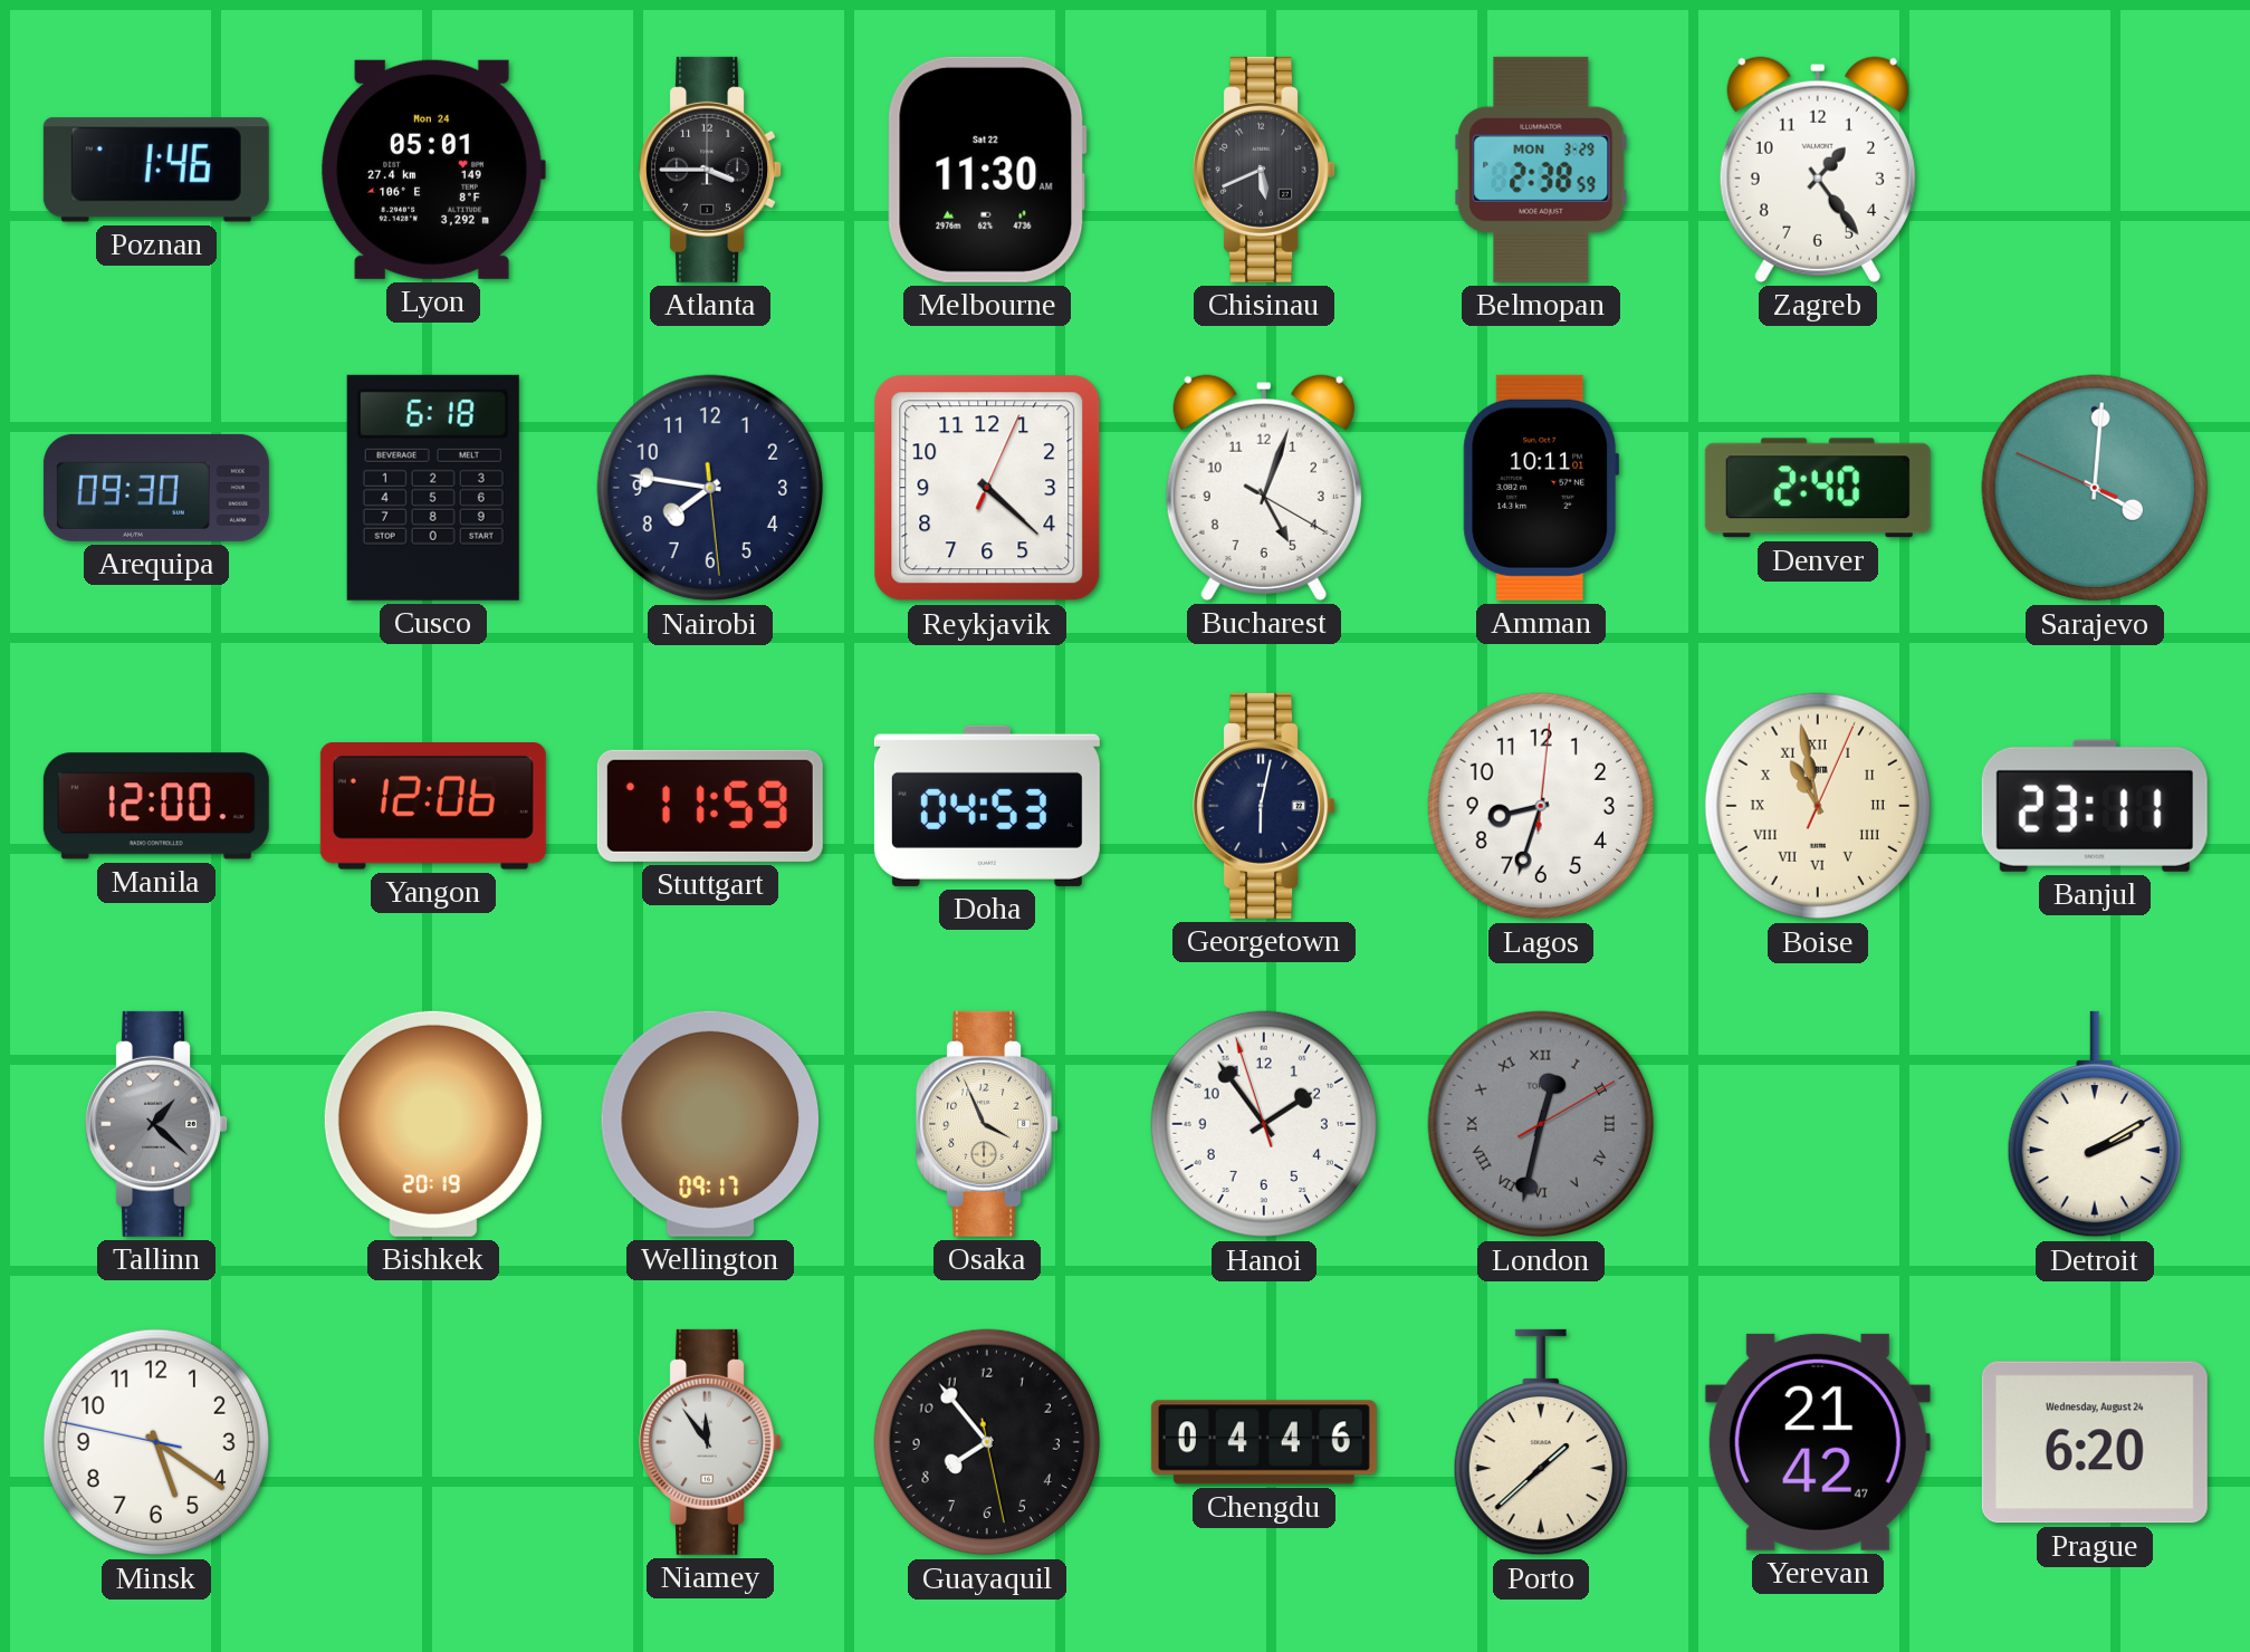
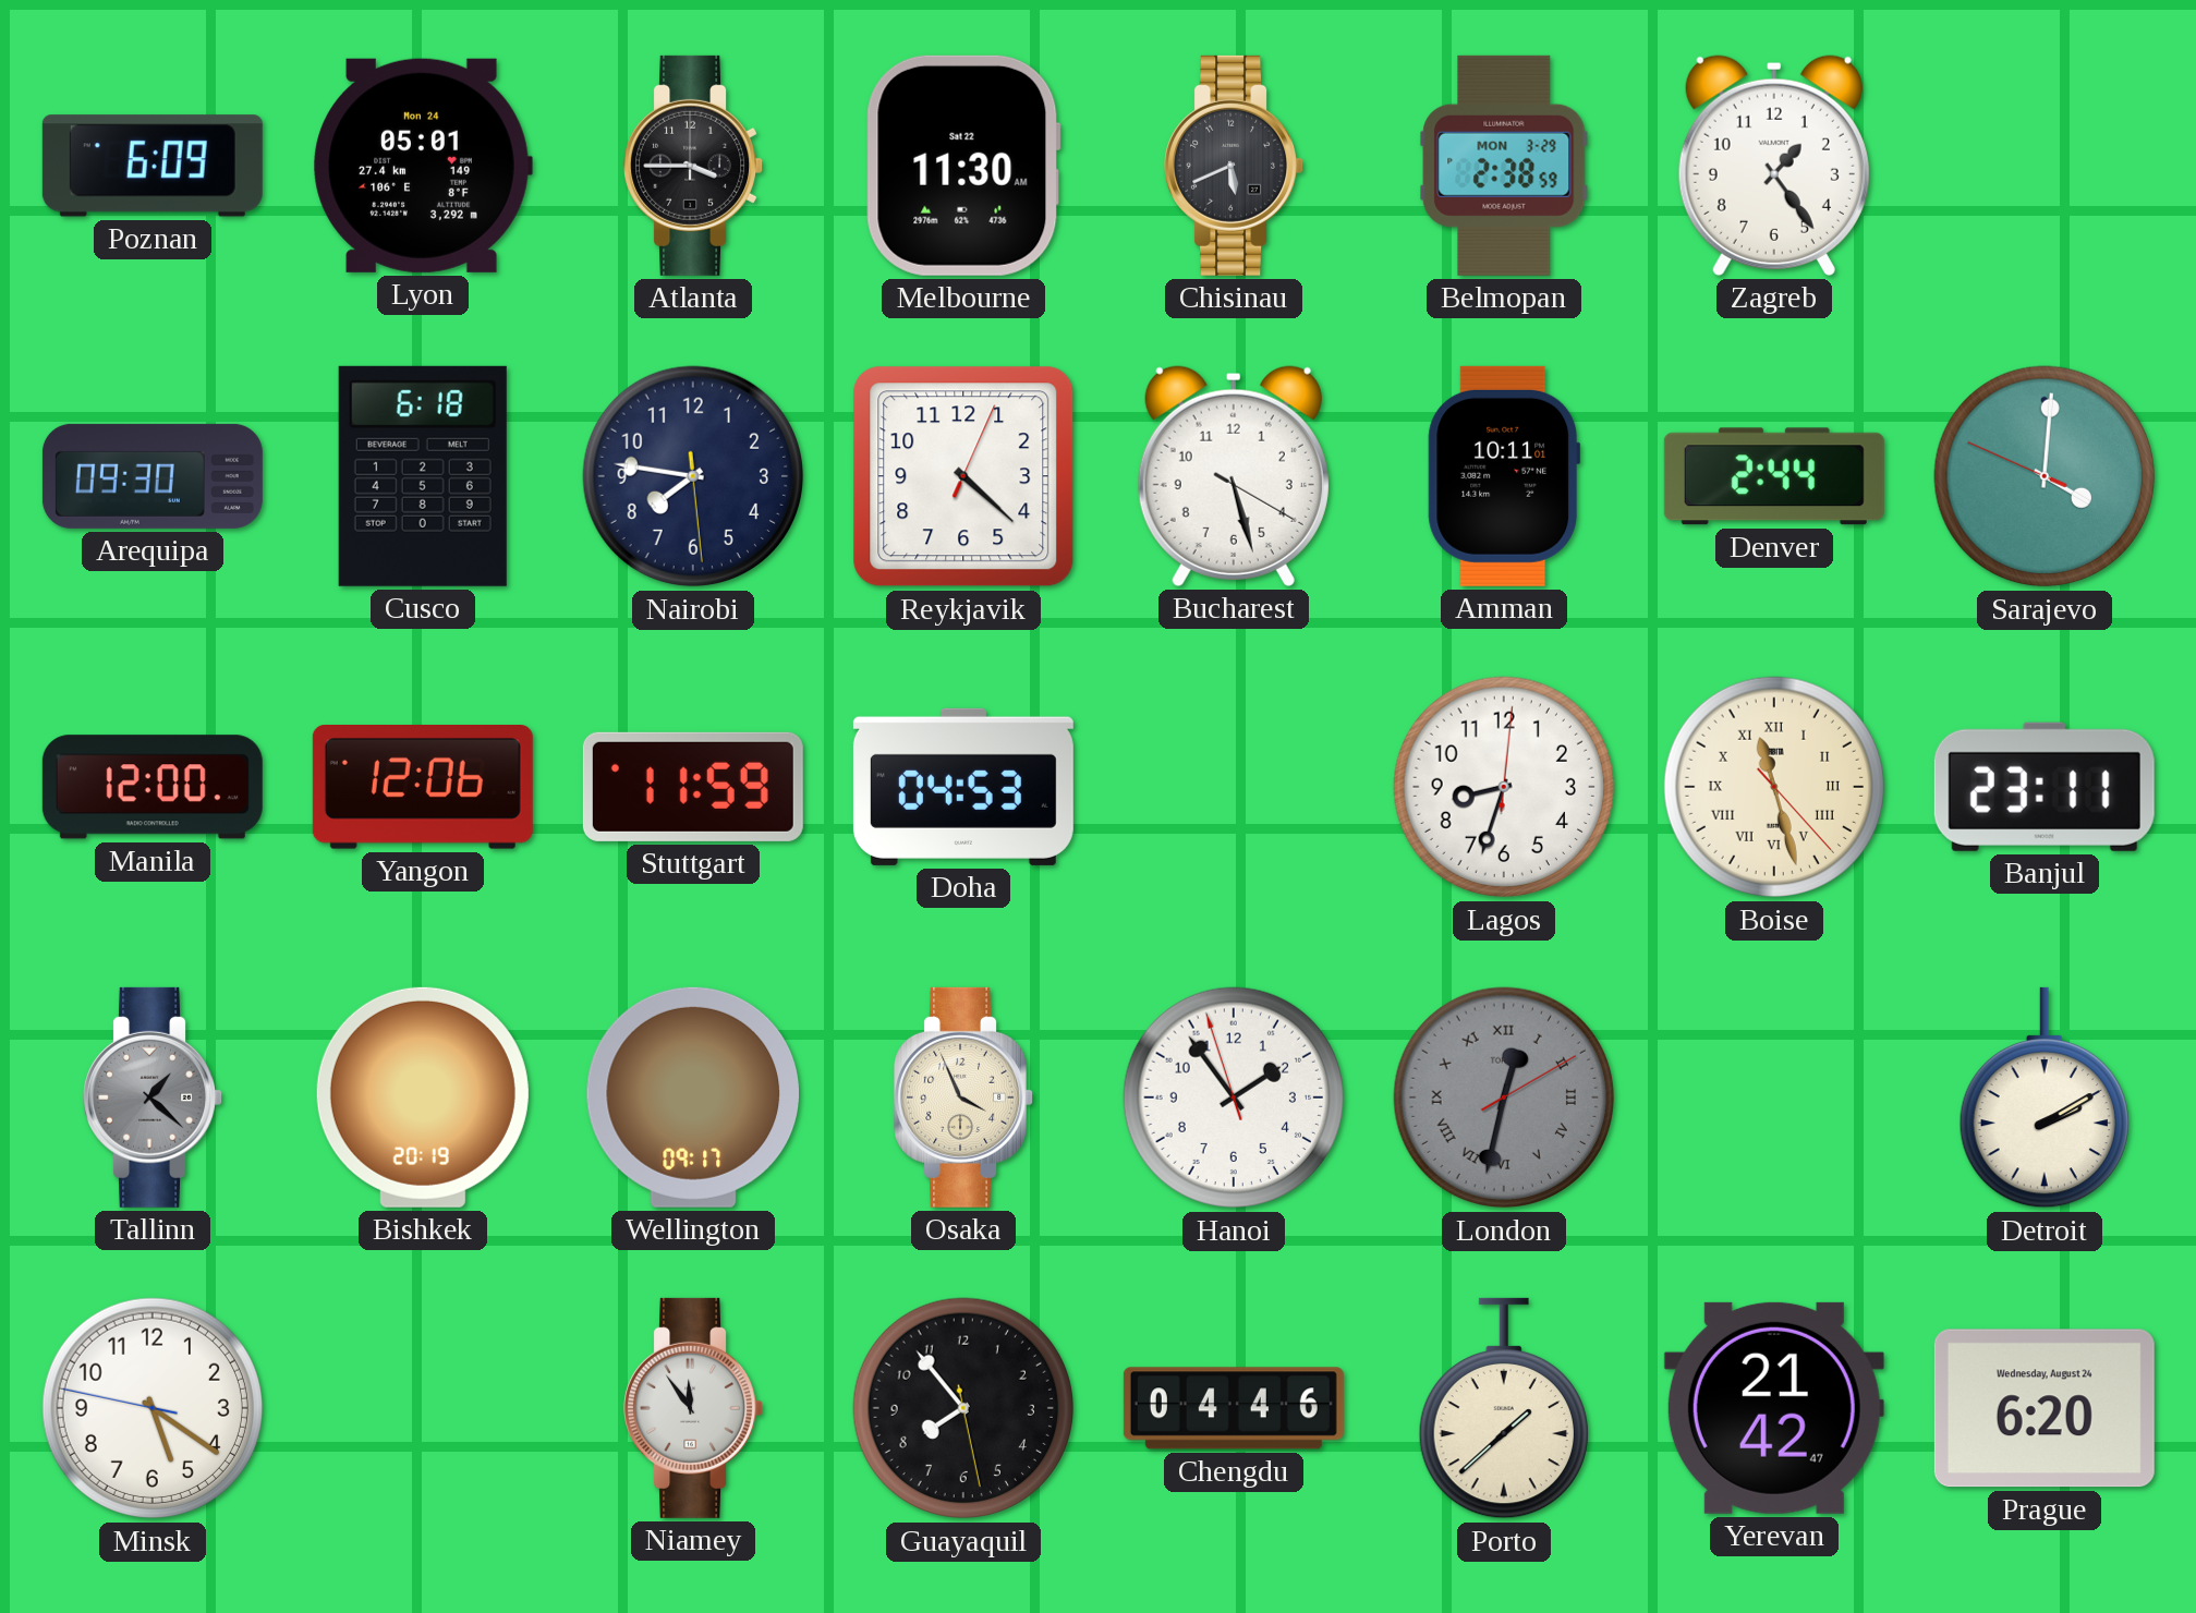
Poznan: 1:46 -> 6:09
Bucharest: 5:03 -> 5:27
Denver: 2:40 -> 2:44
Georgetown: 6:02 -> none
Boise: 10:58 -> 11:27
